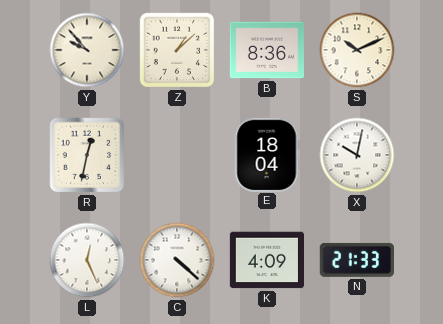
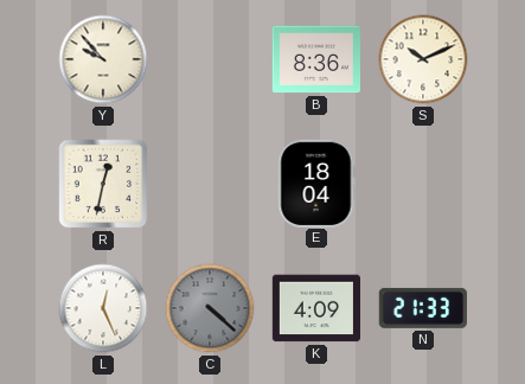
Z: 1:08 -> none
X: 10:02 -> none
C dial: white -> grey
